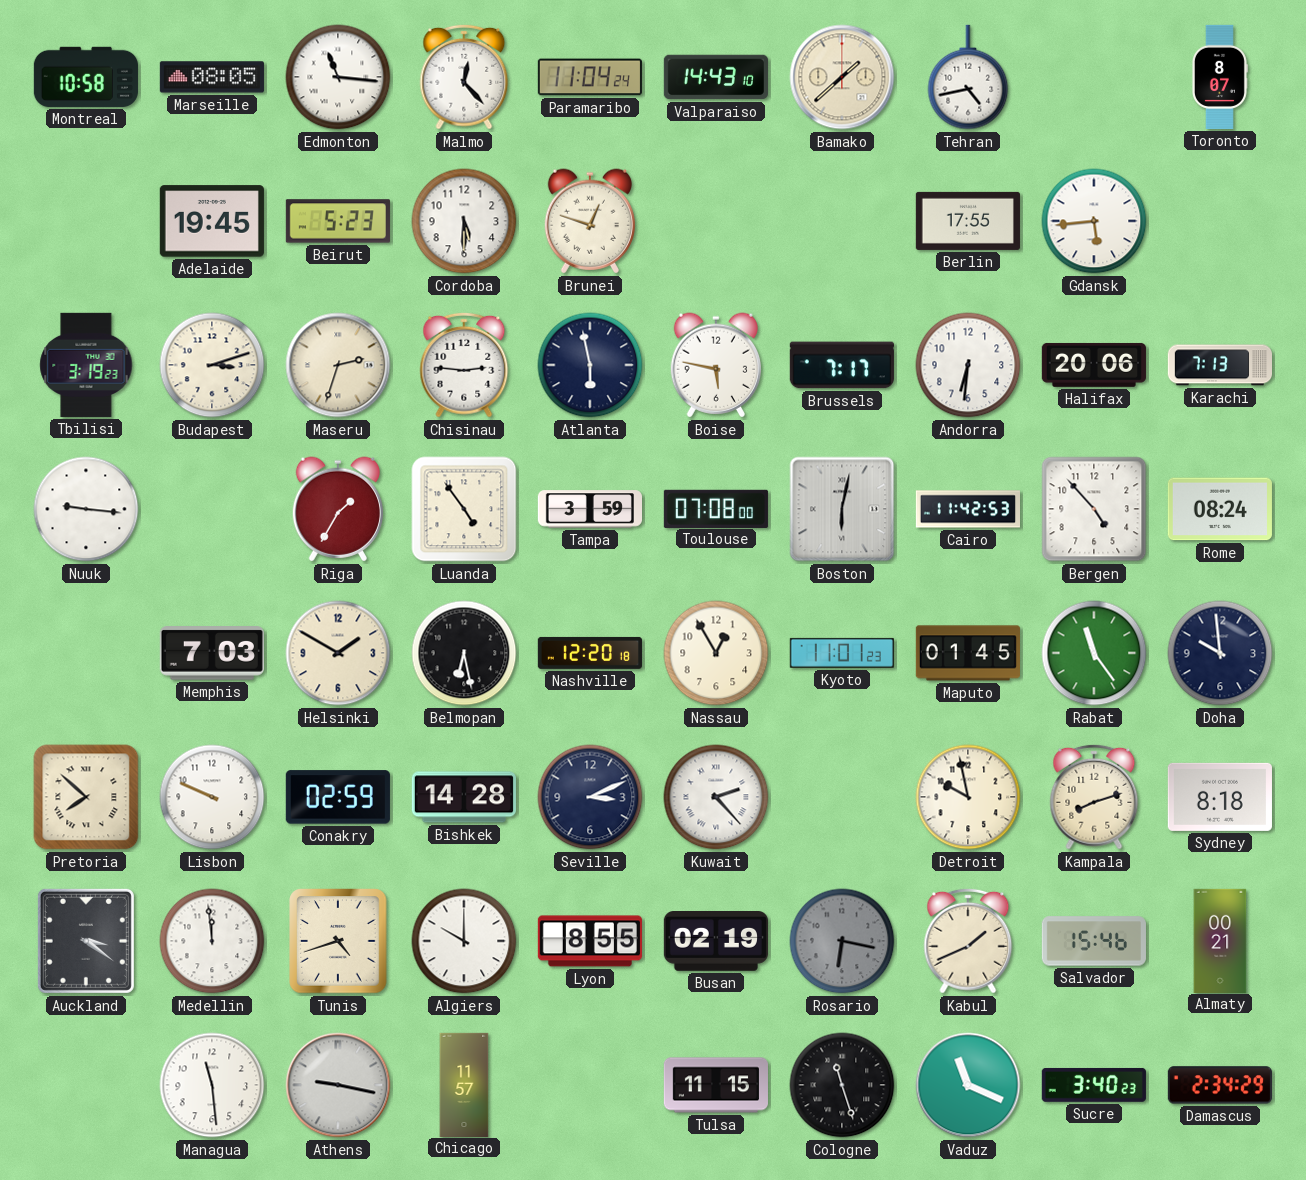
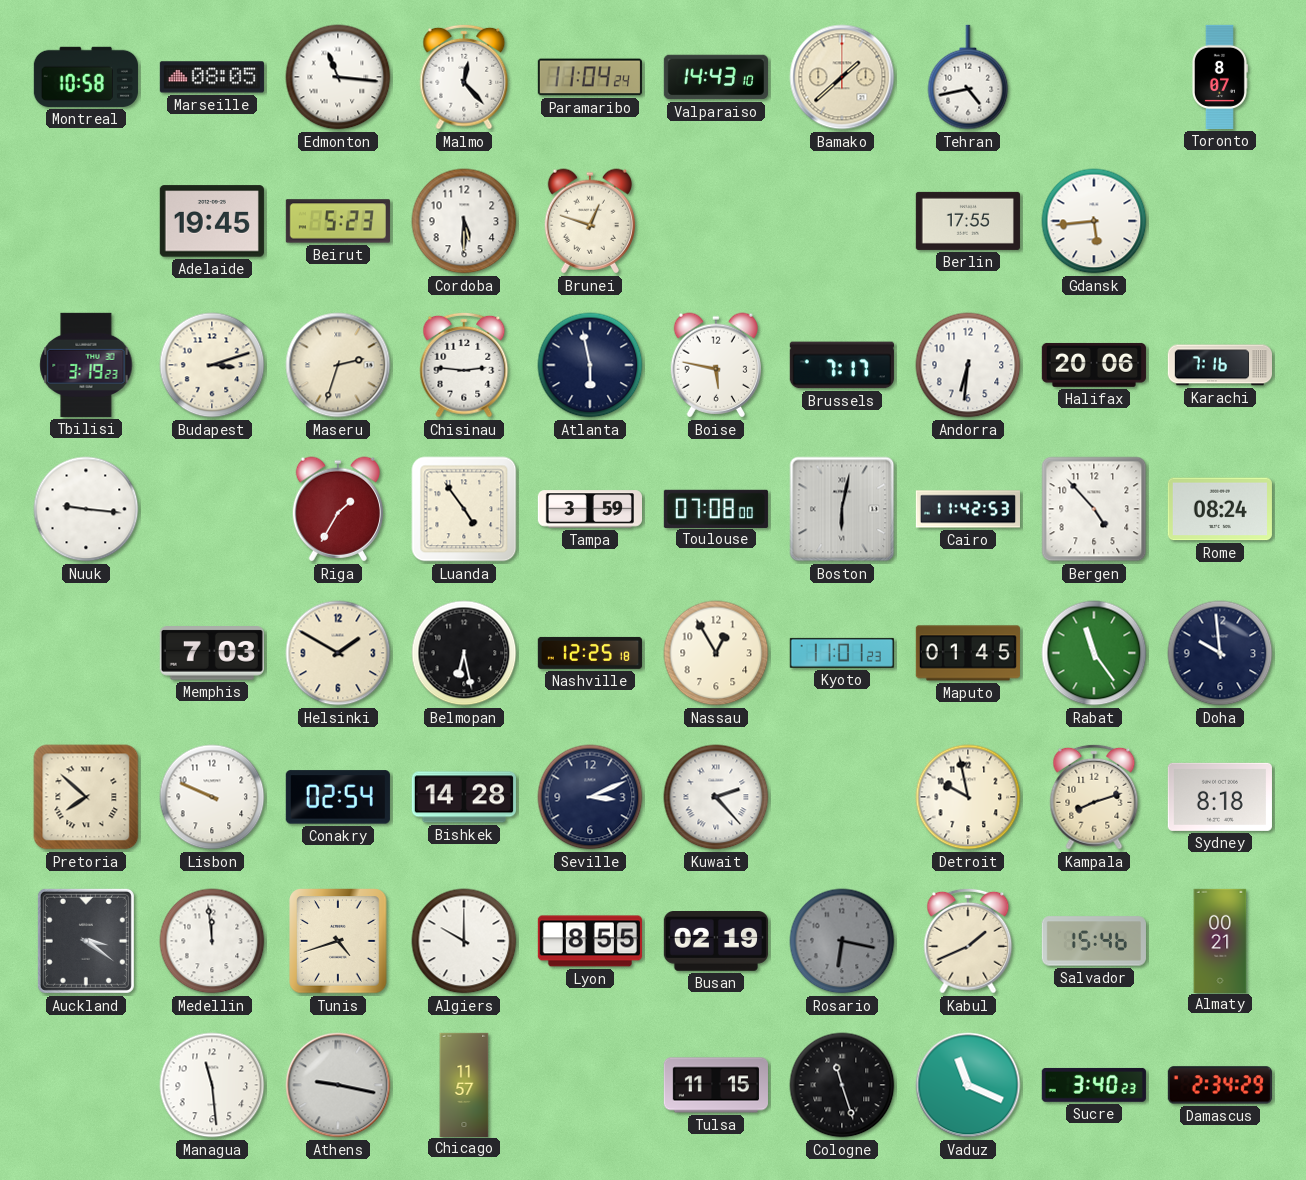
Karachi: 7:13 -> 7:16
Nashville: 12:20 -> 12:25
Conakry: 02:59 -> 02:54
